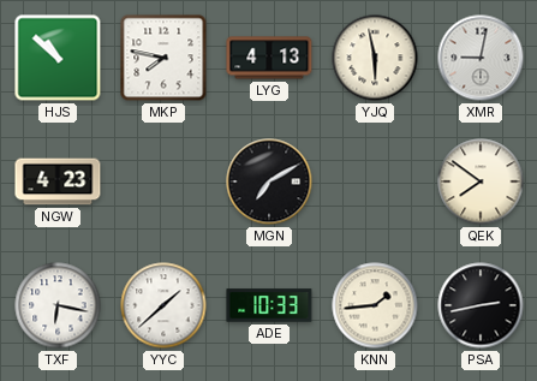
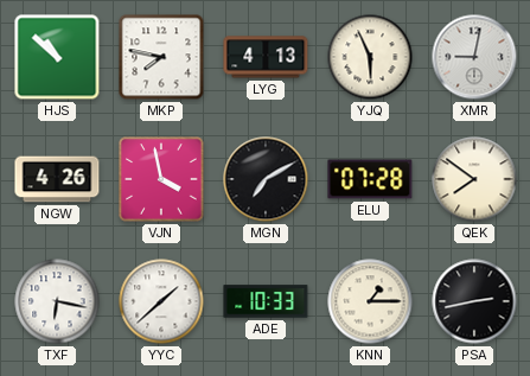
YJQ: 5:58 -> 5:56
NGW: 4:23 -> 4:26
VJN: none -> 3:58
ELU: none -> 07:28
KNN: 1:44 -> 1:15
